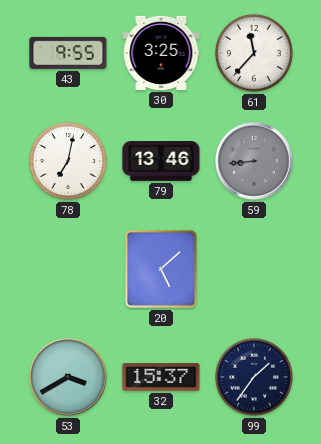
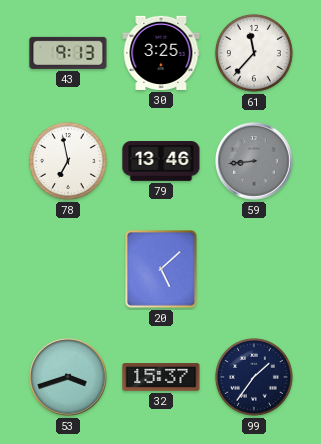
43: 9:55 -> 9:13
78: 7:02 -> 6:58
53: 3:40 -> 3:42
